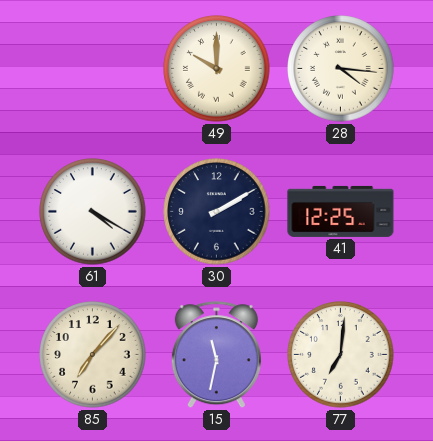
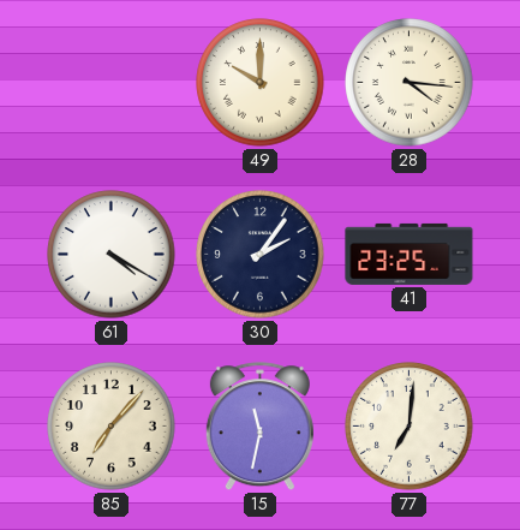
30: 2:10 -> 2:06
41: 12:25 -> 23:25
